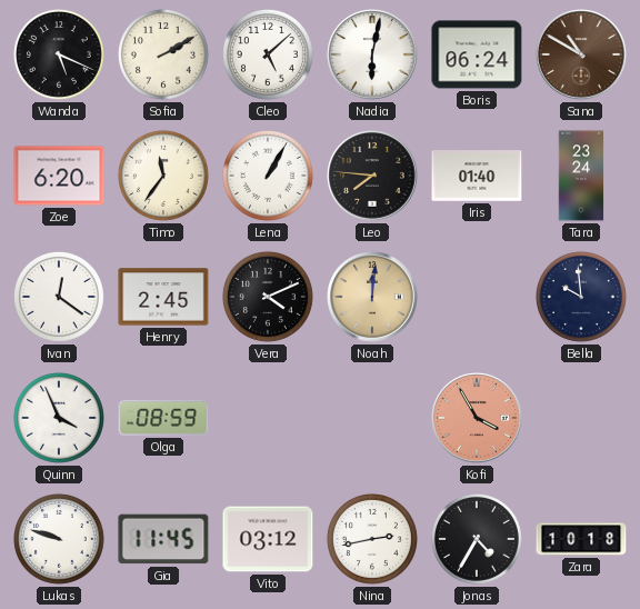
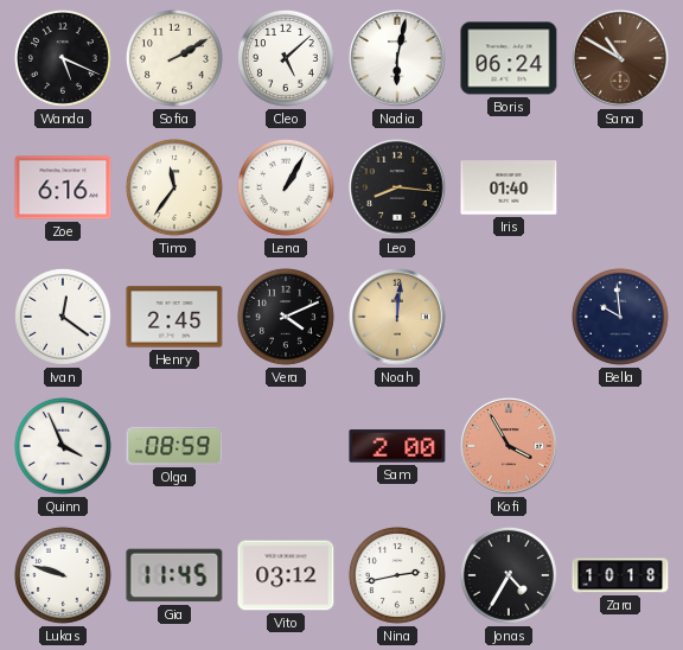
Zoe: 6:20 -> 6:16
Leo: 7:46 -> 8:16
Tara: 23:24 -> none
Sam: none -> 2:00
